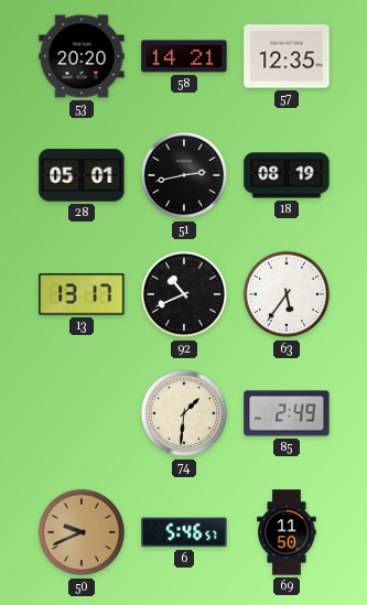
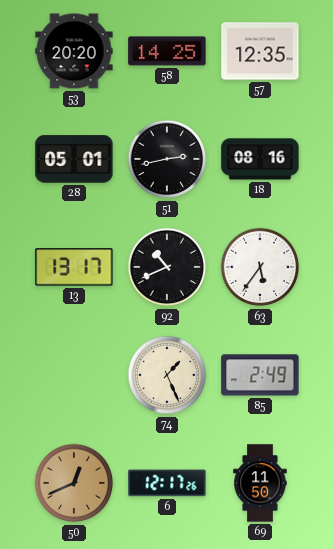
58: 14:21 -> 14:25
18: 08:19 -> 08:16
74: 1:31 -> 1:26
50: 9:41 -> 12:41
6: 5:46 -> 12:17
